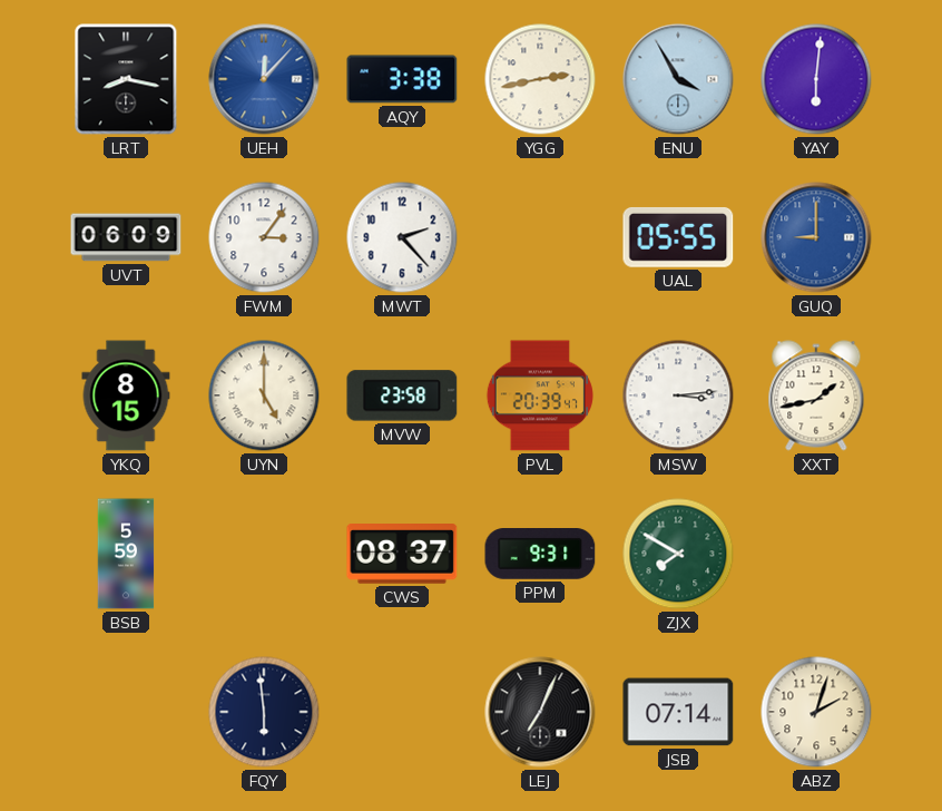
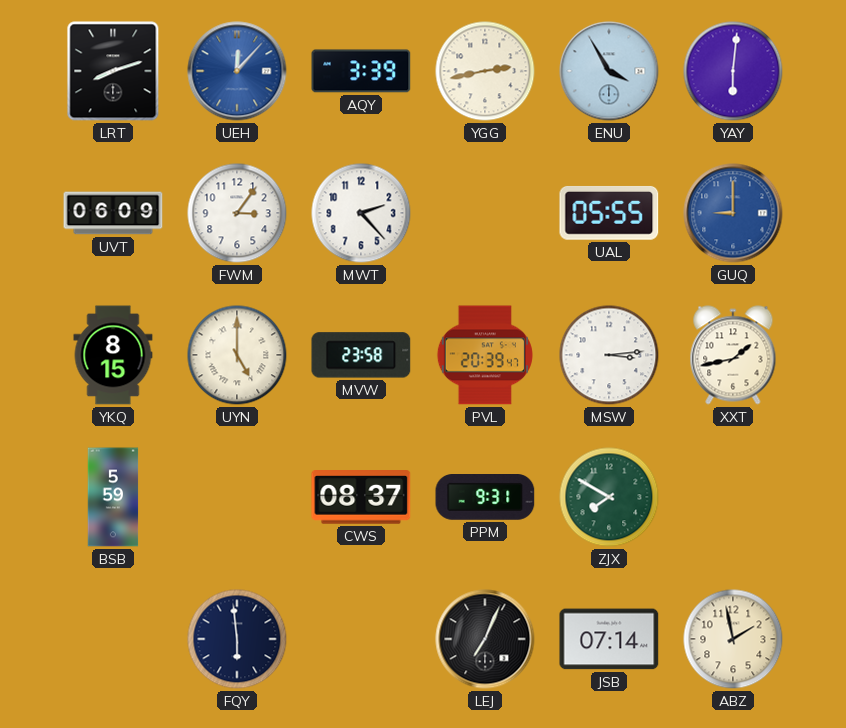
LRT: 8:17 -> 8:12
AQY: 3:38 -> 3:39
ABZ: 2:03 -> 1:58
